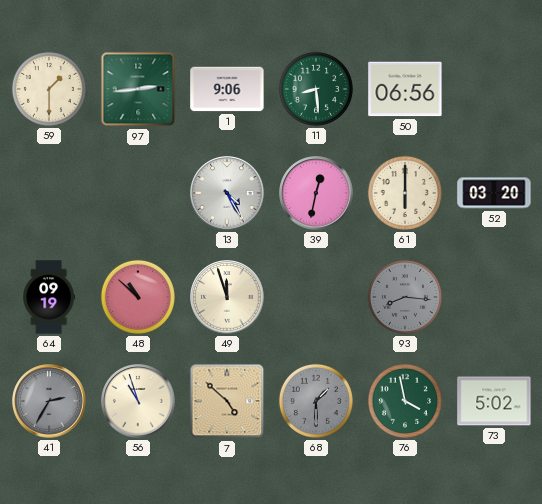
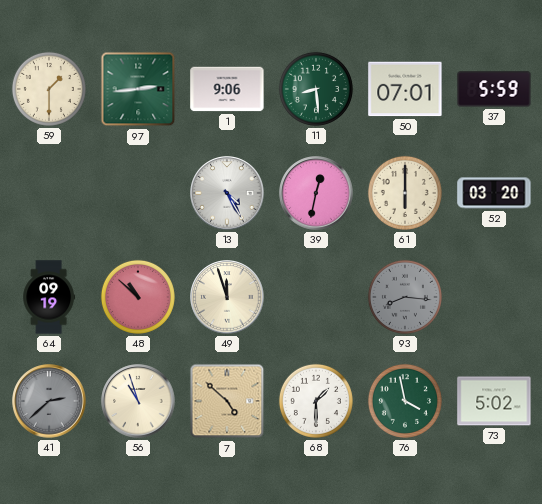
50: 06:56 -> 07:01
37: none -> 5:59
41: 2:35 -> 2:38
68 dial: grey -> white
